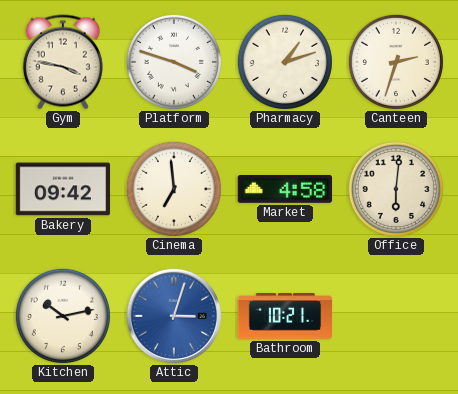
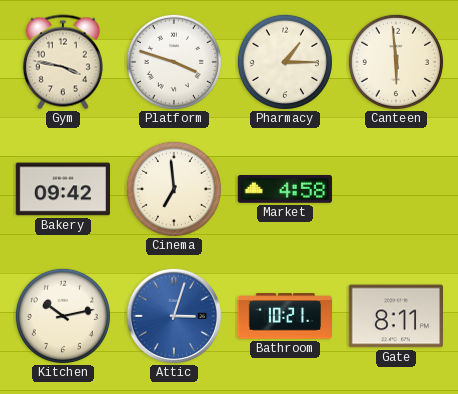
Pharmacy: 1:12 -> 1:15
Canteen: 2:33 -> 5:59
Office: 6:01 -> none
Gate: none -> 8:11
